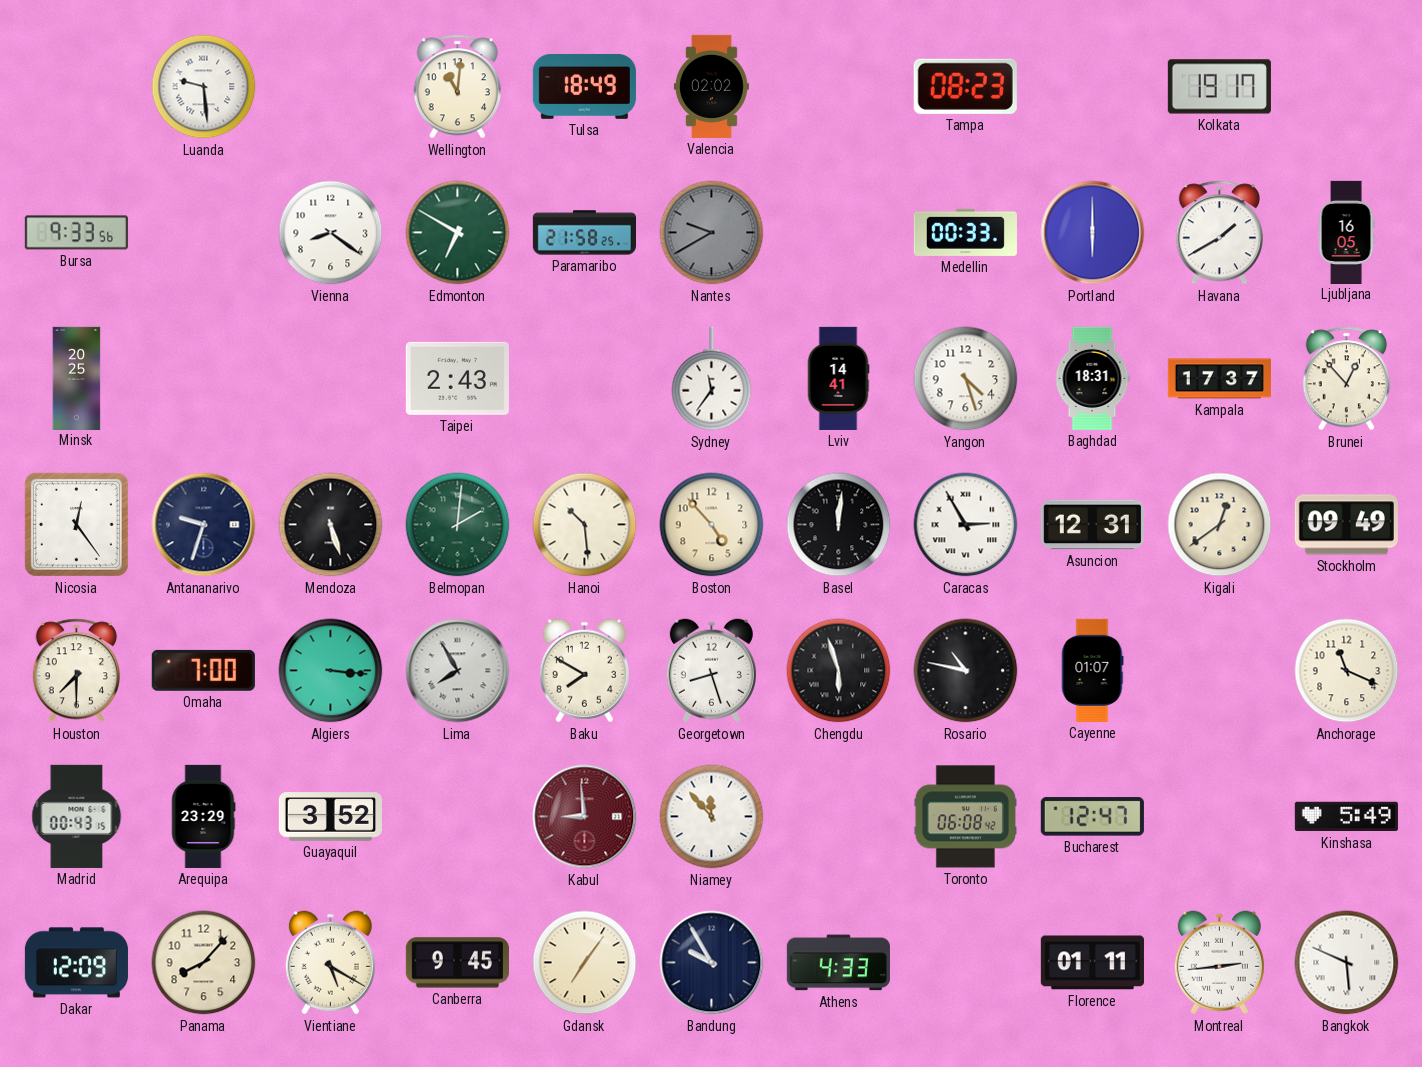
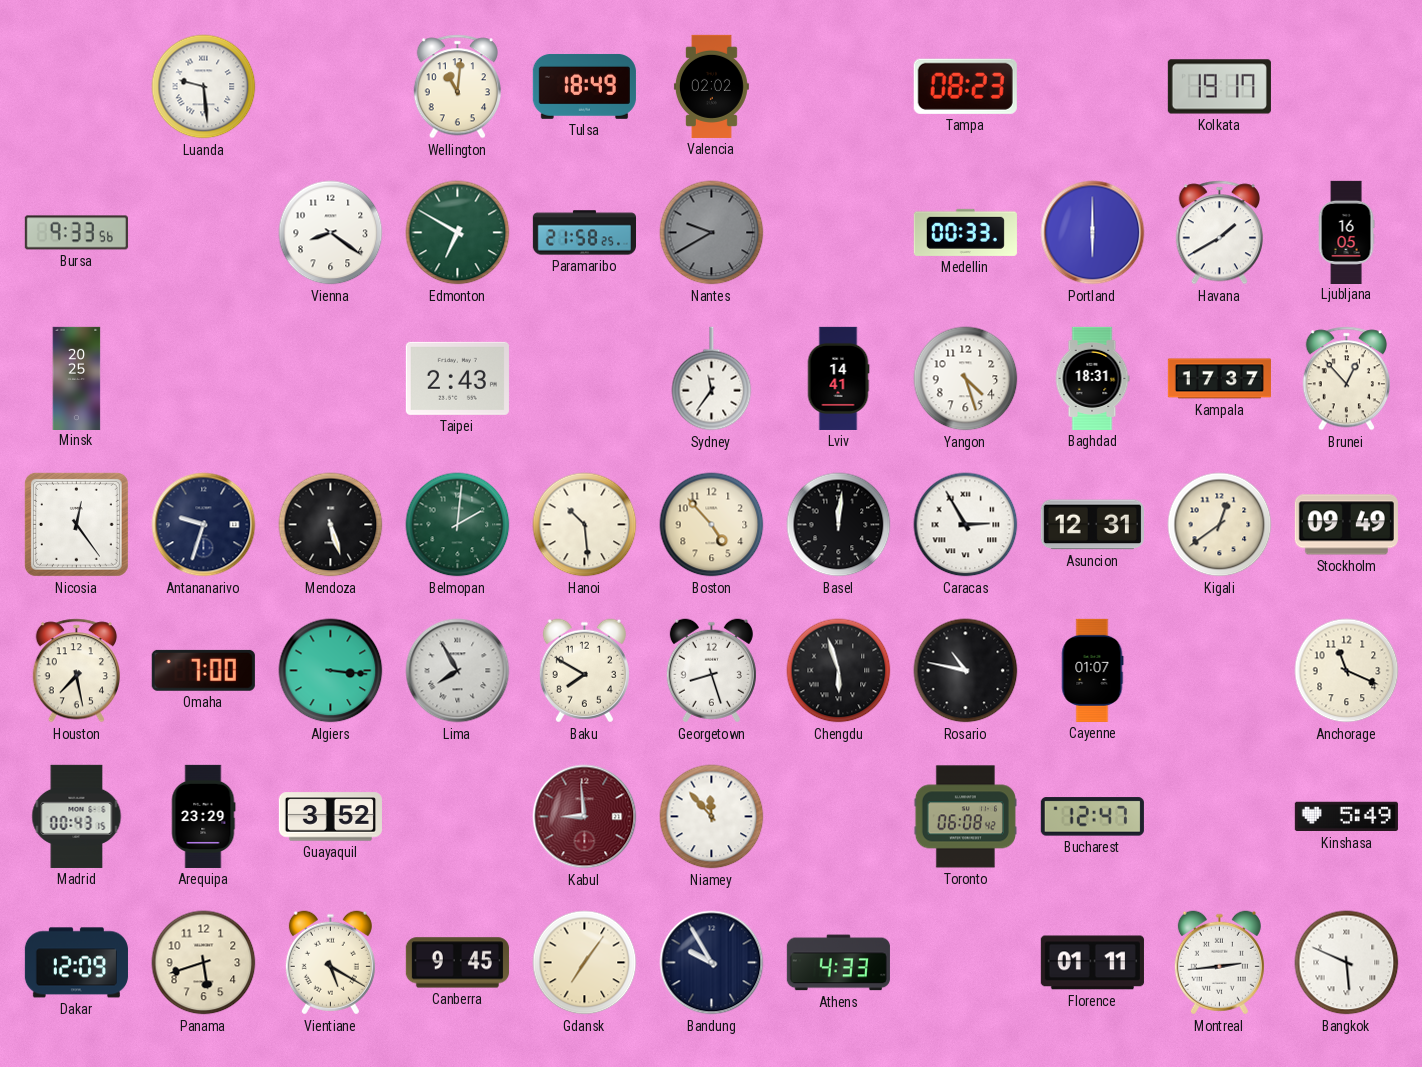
Houston: 7:30 -> 7:28
Panama: 8:07 -> 5:42
